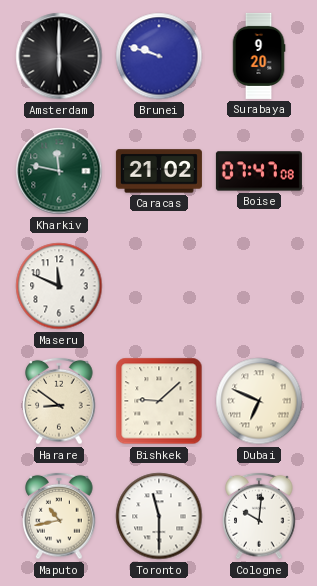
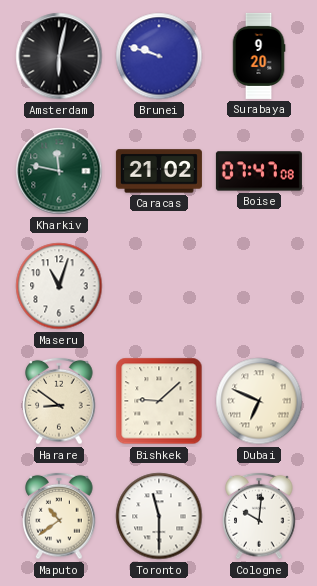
Amsterdam: 6:00 -> 6:02
Maseru: 11:49 -> 11:03
Maputo: 10:43 -> 10:39
